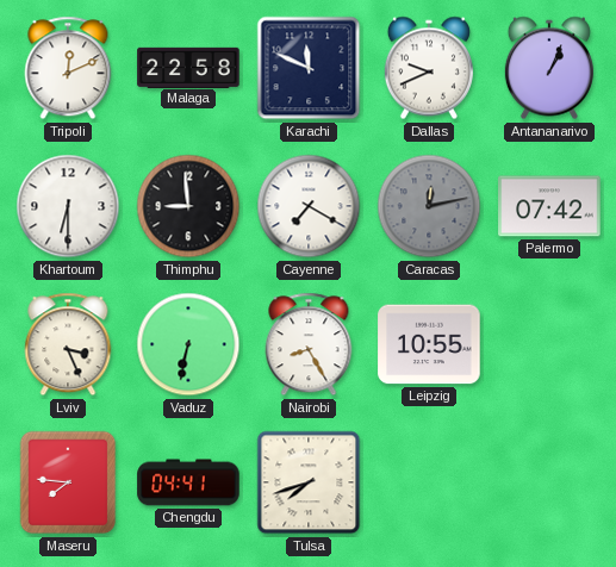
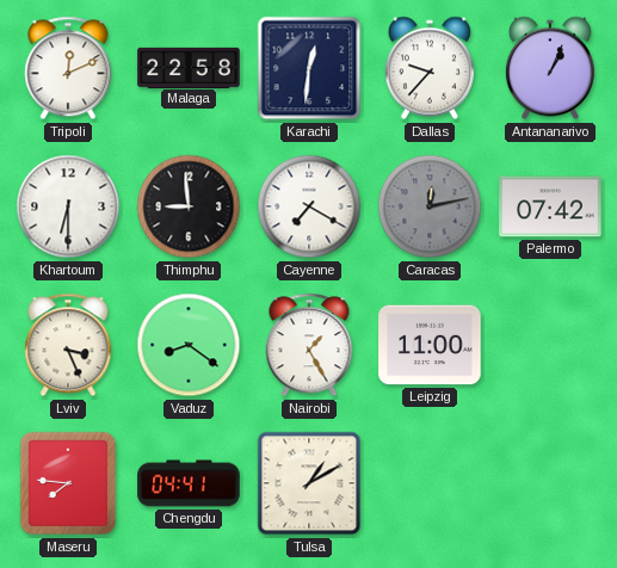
Karachi: 11:49 -> 12:31
Dallas: 9:41 -> 9:37
Vaduz: 6:32 -> 8:21
Nairobi: 8:25 -> 1:25
Leipzig: 10:55 -> 11:00
Tulsa: 7:42 -> 1:10
